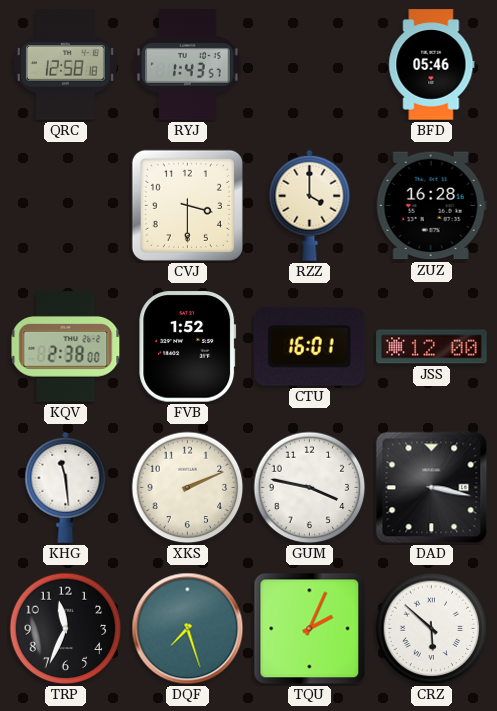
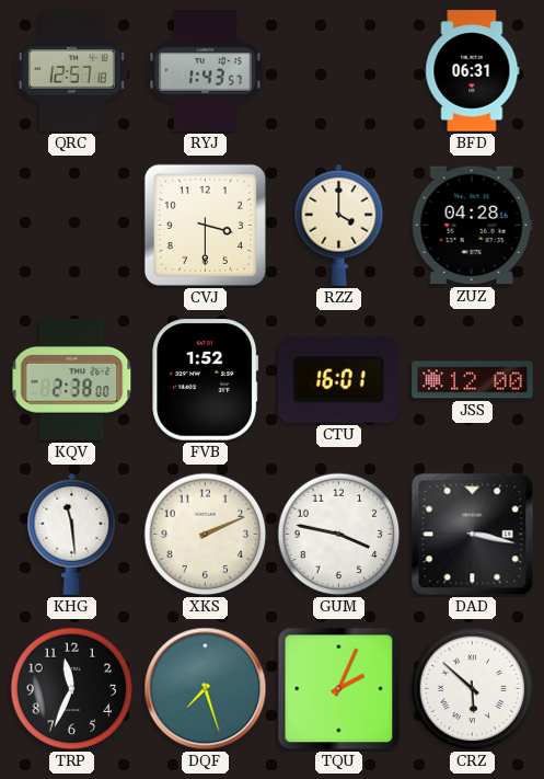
QRC: 12:58 -> 12:57
BFD: 05:46 -> 06:31
ZUZ: 16:28 -> 04:28
